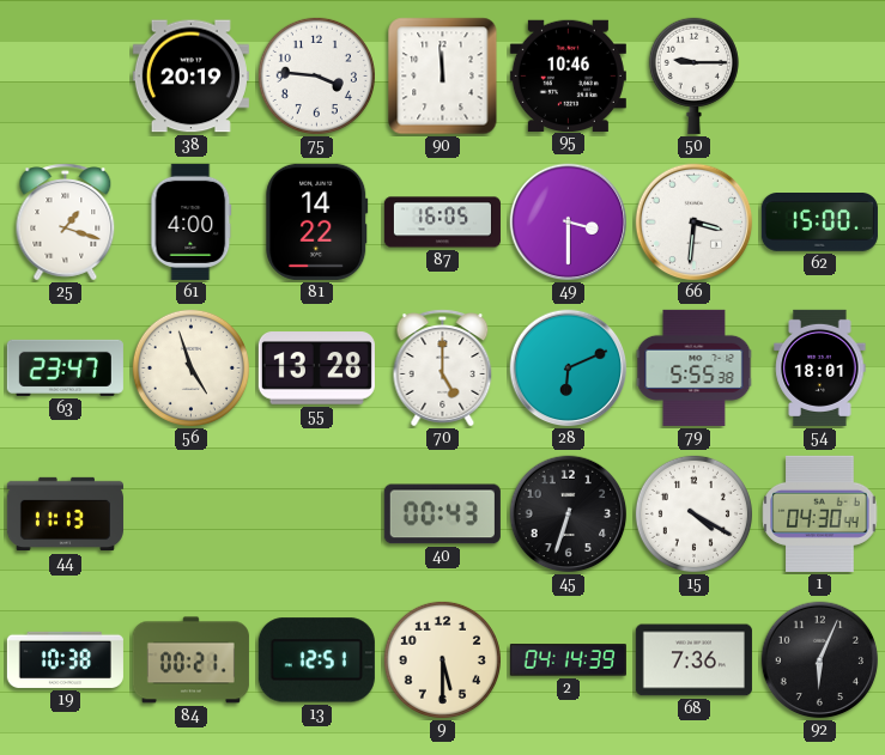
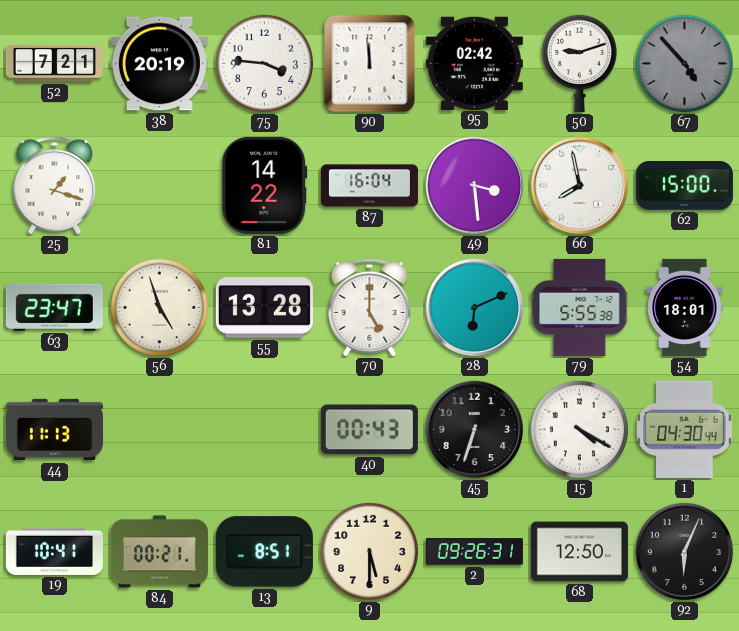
52: none -> 7:21
95: 10:46 -> 02:42
50: 9:15 -> 9:12
67: none -> 4:53
61: 4:00 -> none
87: 16:05 -> 16:04
49: 3:30 -> 3:29
66: 3:31 -> 7:58
19: 10:38 -> 10:41
13: 12:51 -> 8:51
2: 04:14 -> 09:26
68: 7:36 -> 12:50
